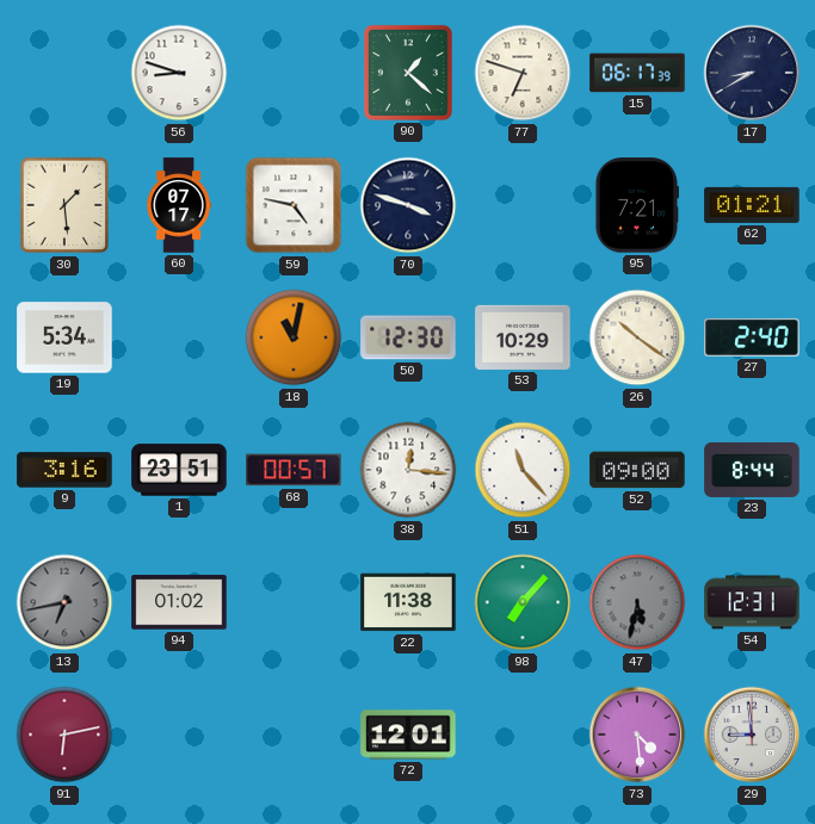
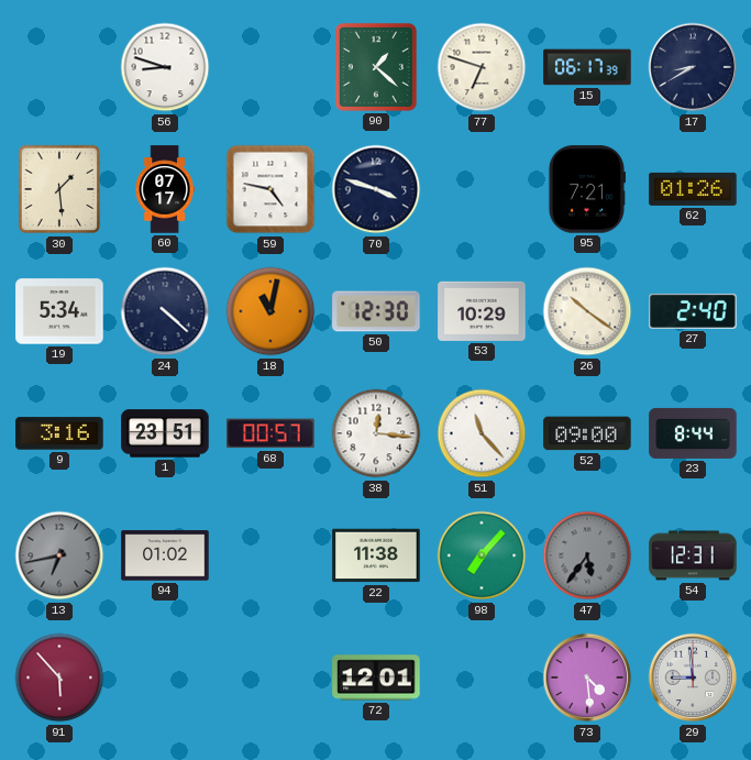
62: 01:21 -> 01:26
24: none -> 4:22
47: 5:32 -> 5:36
91: 6:13 -> 5:53
